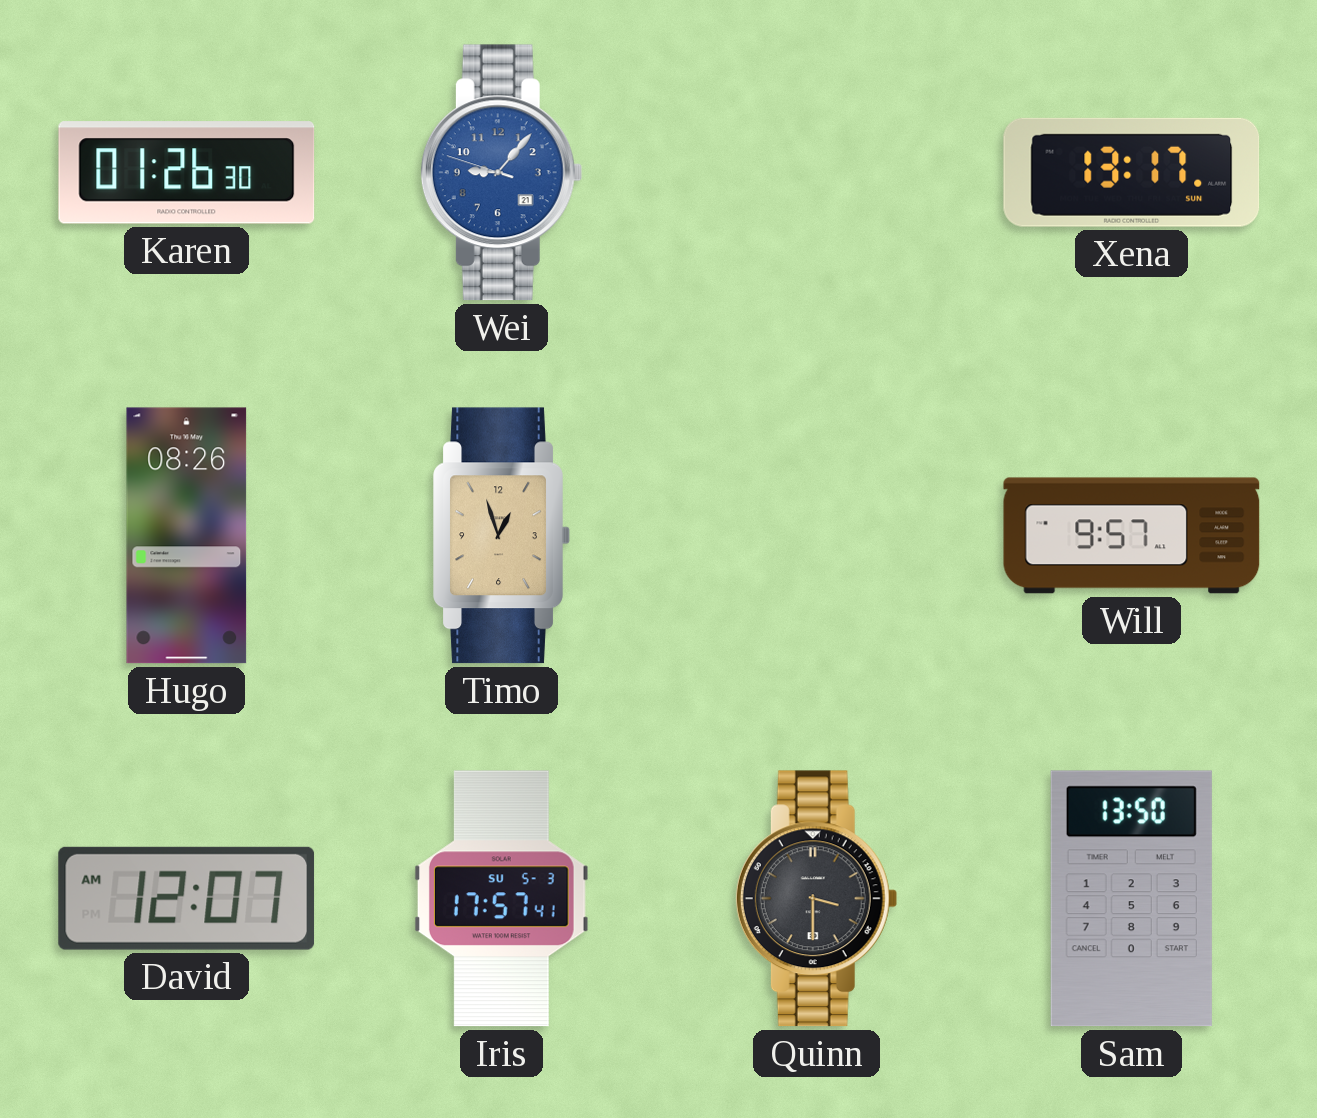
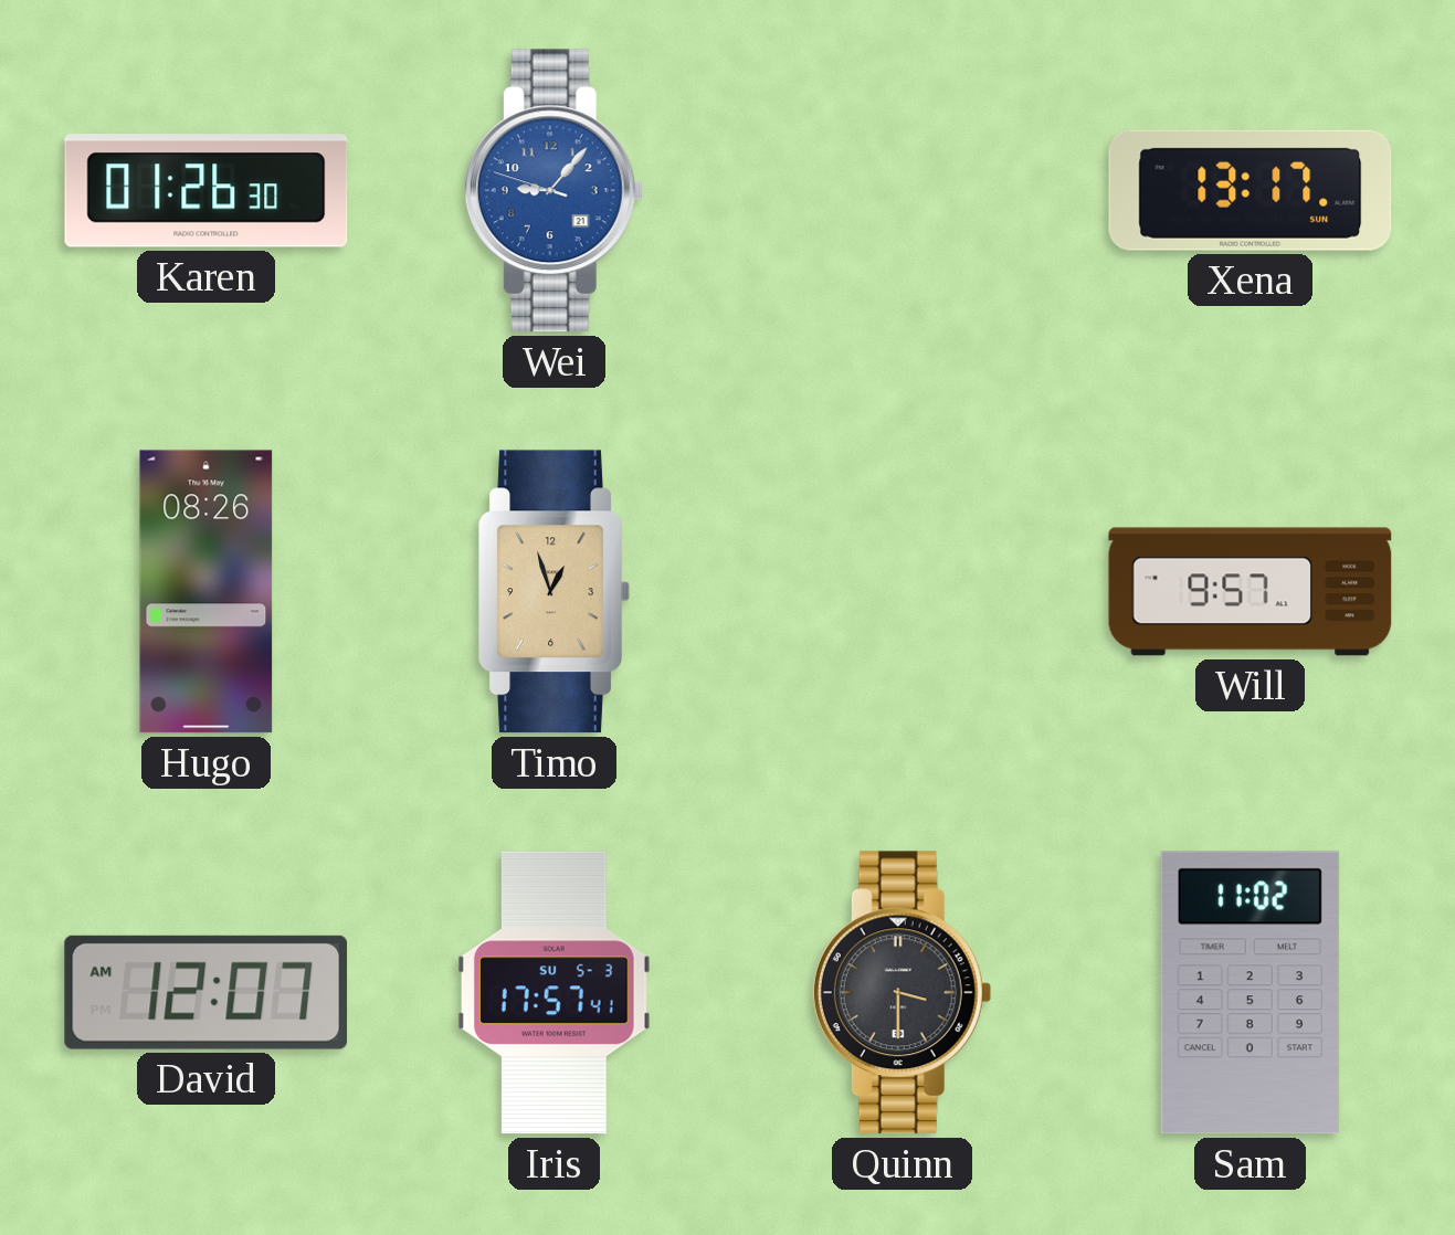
Sam: 13:50 -> 11:02
